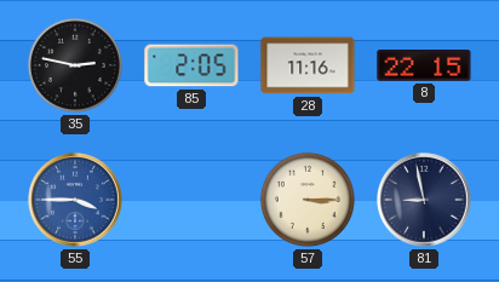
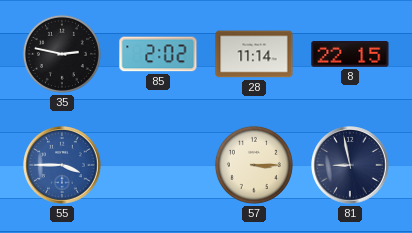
85: 2:05 -> 2:02
28: 11:16 -> 11:14
